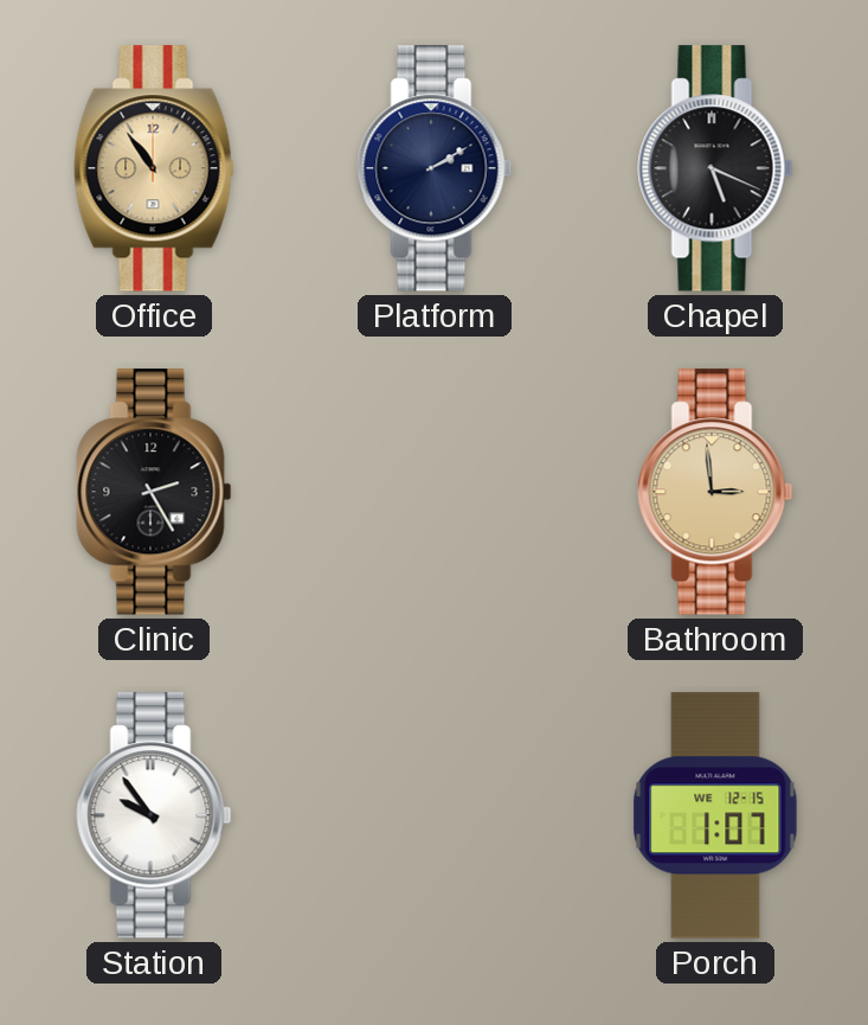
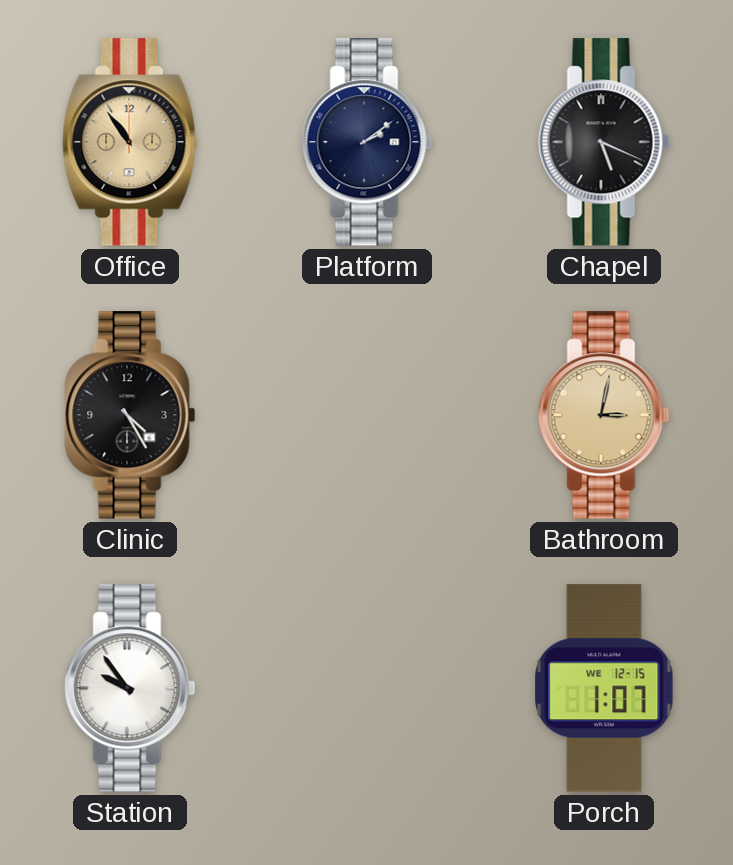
Platform: 2:10 -> 2:09
Clinic: 2:25 -> 4:25
Bathroom: 2:59 -> 3:02
